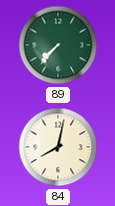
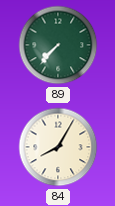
84: 8:02 -> 8:05
